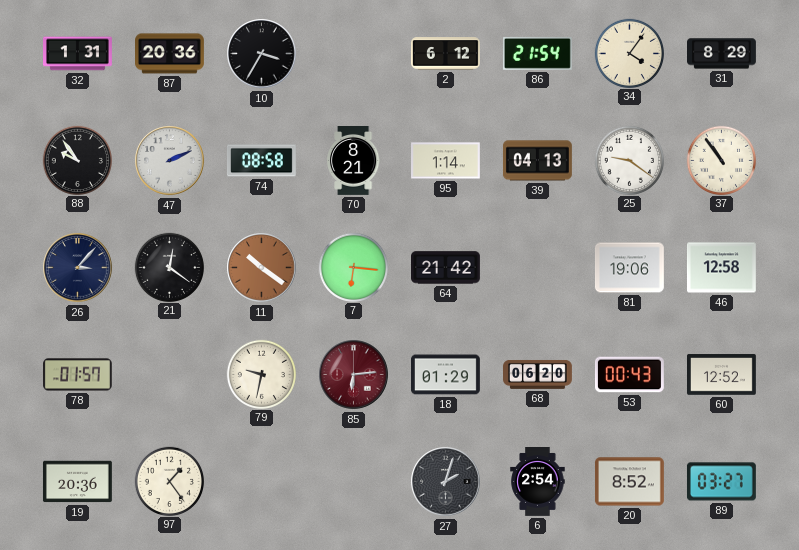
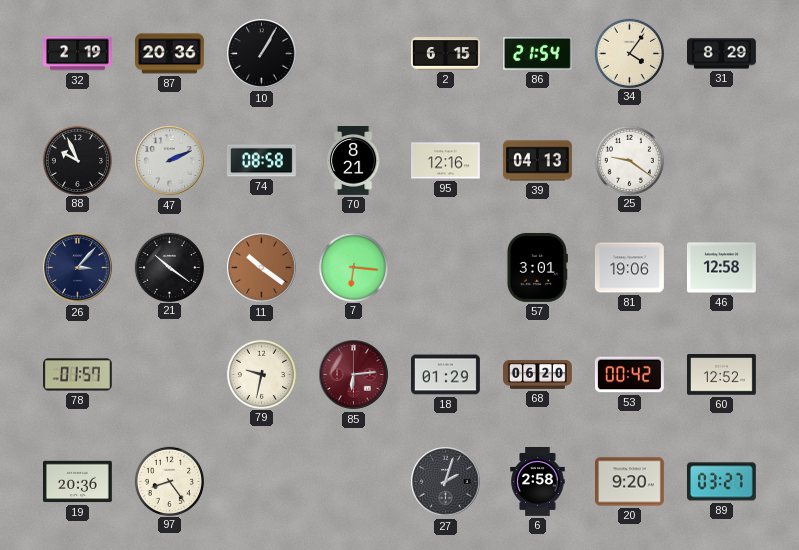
32: 1:31 -> 2:19
10: 3:35 -> 1:05
2: 6:12 -> 6:15
88: 9:54 -> 9:56
95: 1:14 -> 12:16
37: 10:54 -> none
21: 12:21 -> 10:21
64: 21:42 -> none
57: none -> 3:01
53: 00:43 -> 00:42
97: 1:24 -> 8:24
6: 2:54 -> 2:58
20: 8:52 -> 9:20
